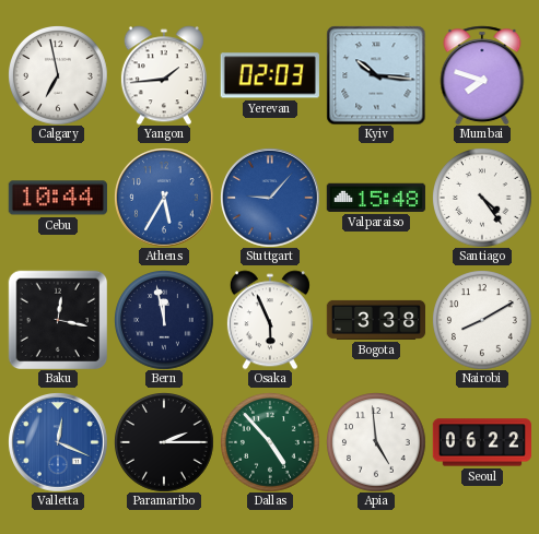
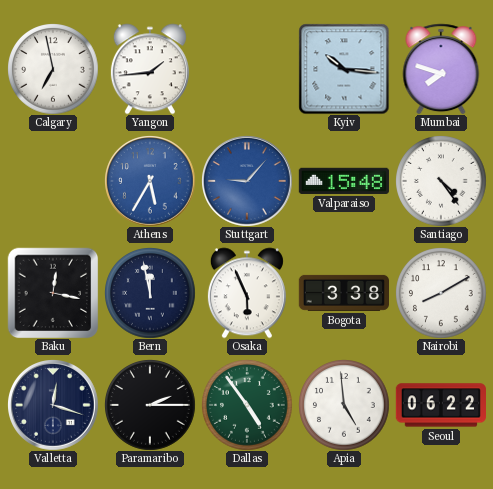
Yerevan: 02:03 -> none
Cebu: 10:44 -> none
Valletta: 12:19 -> 12:18
Valletta dial: blue -> navy
Dallas: 4:53 -> 4:54
